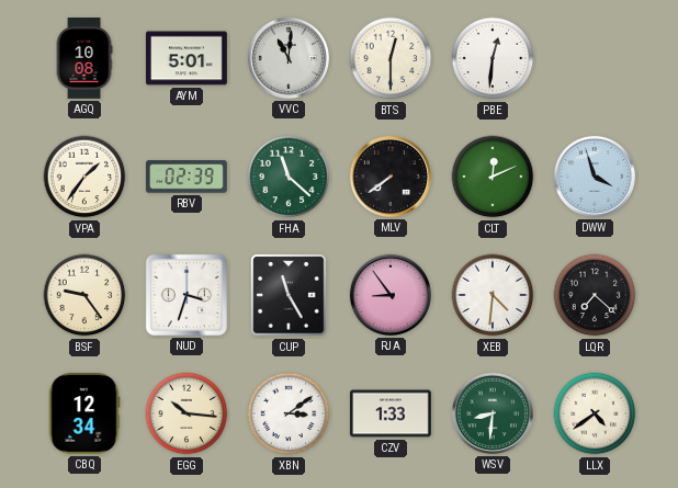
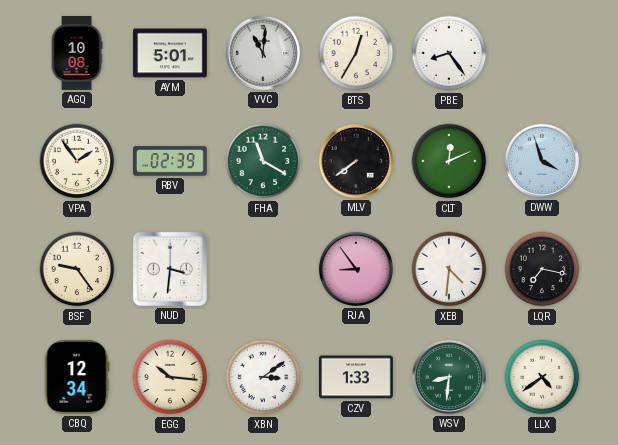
BTS: 12:30 -> 12:35
PBE: 12:31 -> 8:24
VPA: 1:36 -> 1:54
FHA: 11:22 -> 11:20
NUD: 3:33 -> 3:31
CUP: 11:25 -> none
LQR: 7:22 -> 7:17
